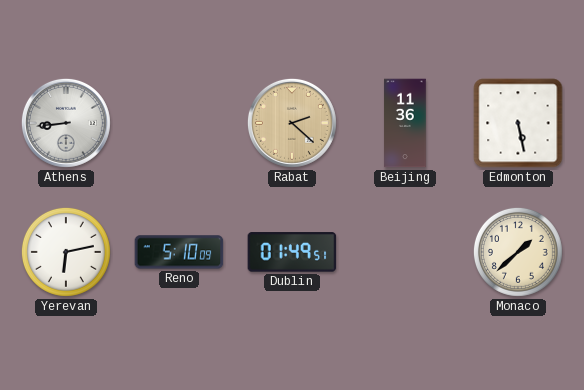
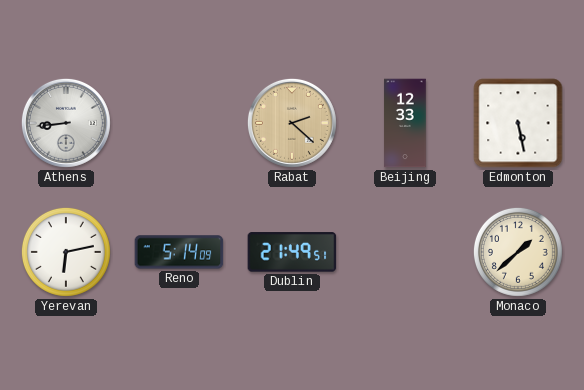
Beijing: 11:36 -> 12:33
Reno: 5:10 -> 5:14
Dublin: 01:49 -> 21:49
